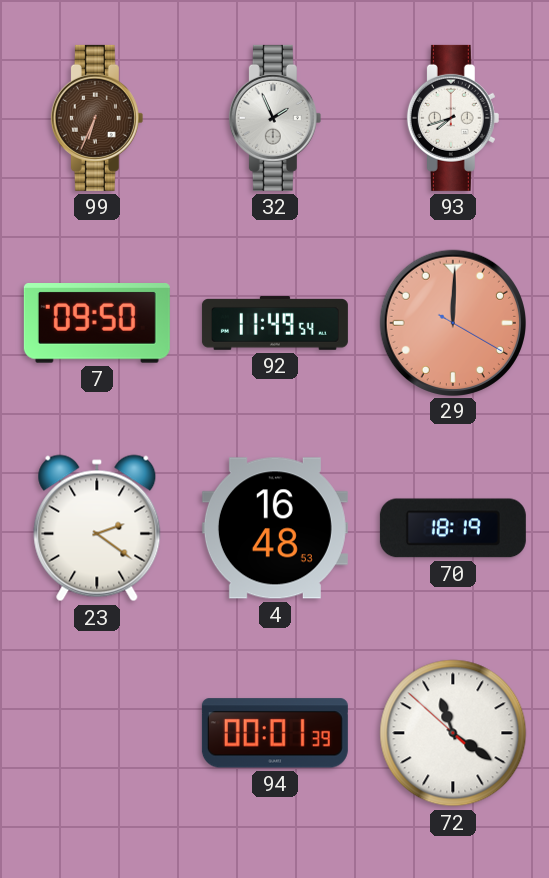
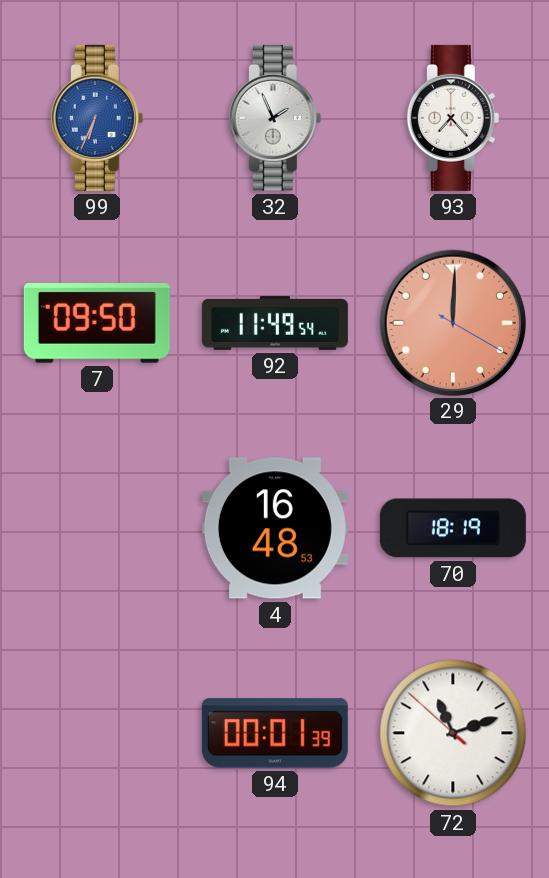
99 dial: brown -> blue
93: 7:42 -> 7:23
23: 2:21 -> none
72: 11:20 -> 11:11
